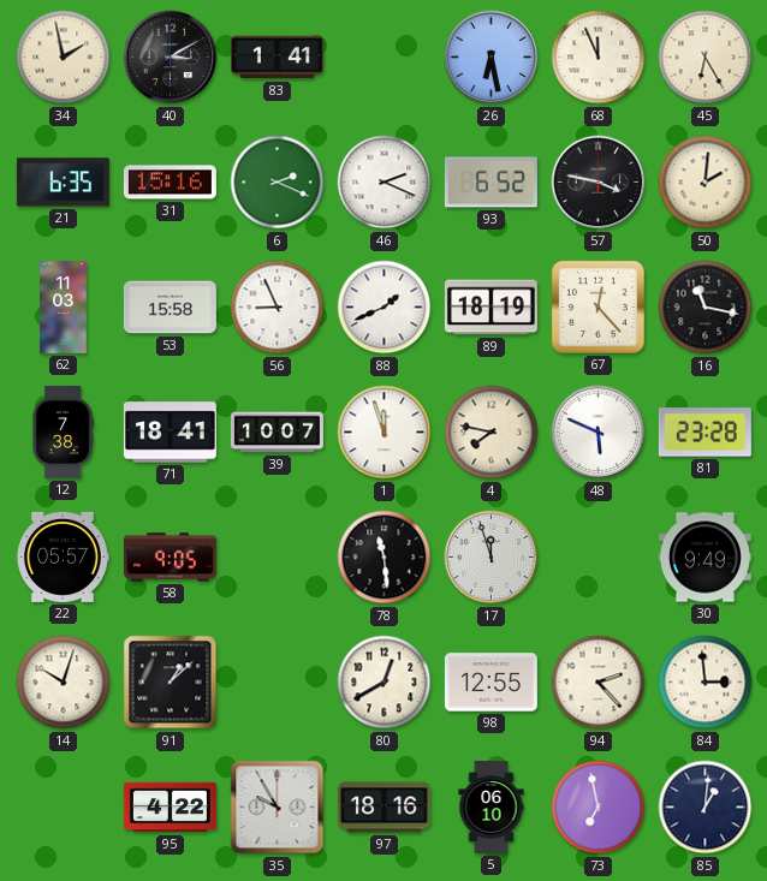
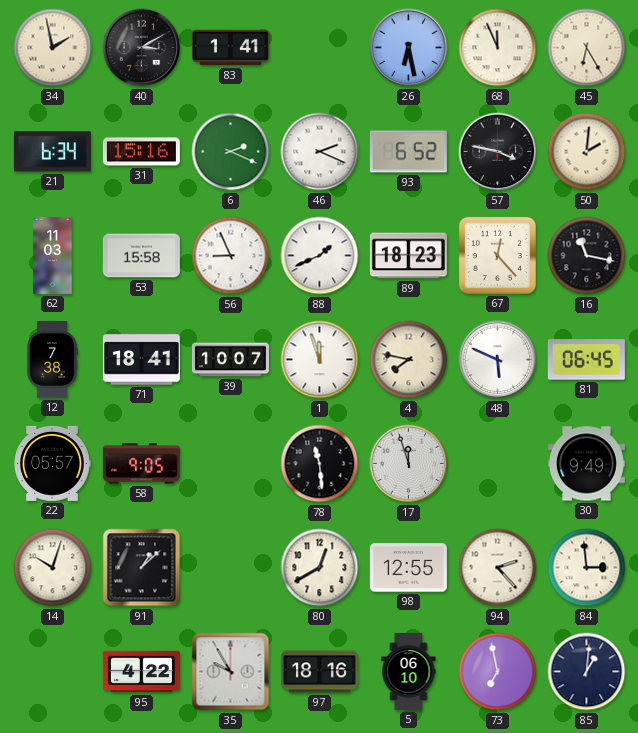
21: 6:35 -> 6:34
89: 18:19 -> 18:23
81: 23:28 -> 06:45
